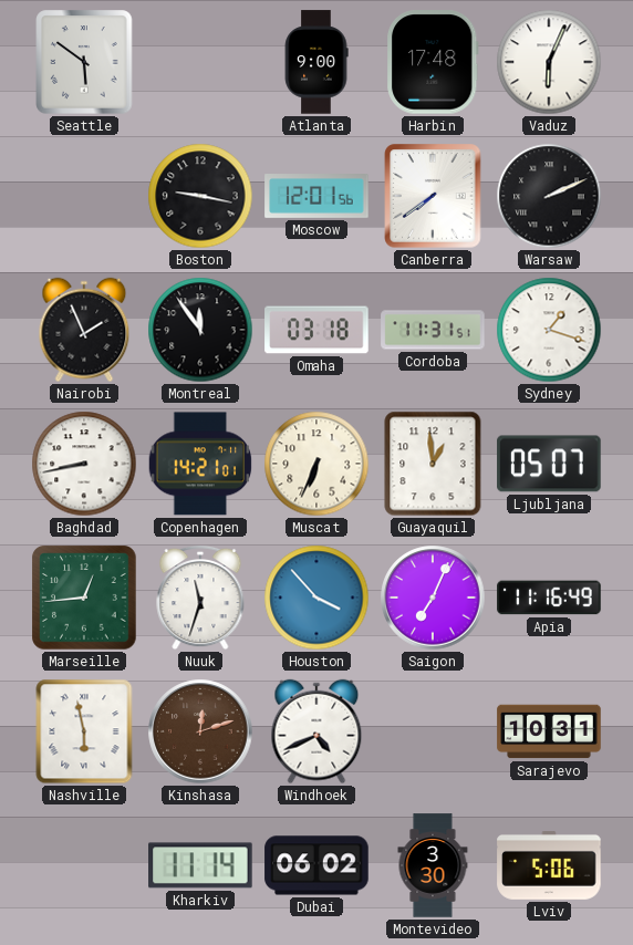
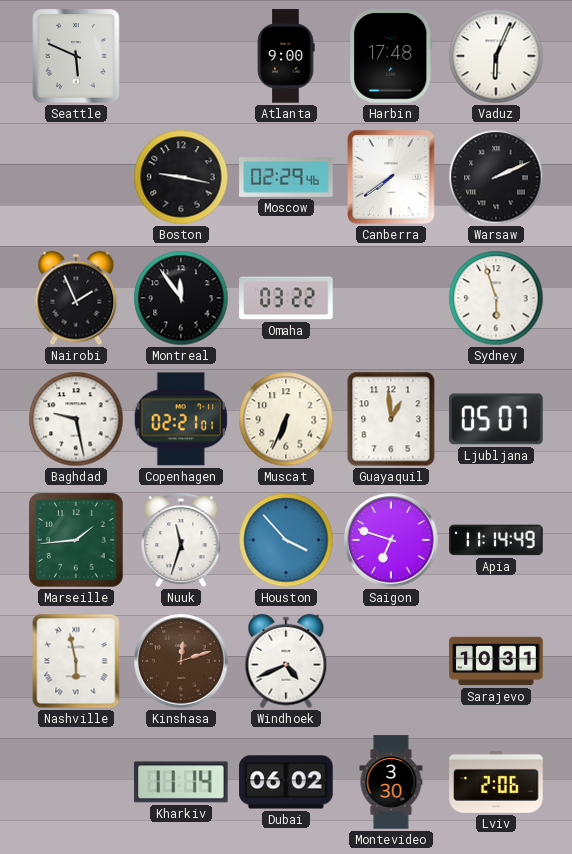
Seattle: 5:51 -> 5:49
Moscow: 12:01 -> 02:29
Omaha: 03:18 -> 03:22
Cordoba: 11:31 -> none
Sydney: 1:18 -> 5:57
Baghdad: 8:43 -> 9:28
Copenhagen: 14:21 -> 02:21
Marseille: 12:44 -> 1:44
Saigon: 7:04 -> 6:48
Apia: 11:16 -> 11:14
Lviv: 5:06 -> 2:06
